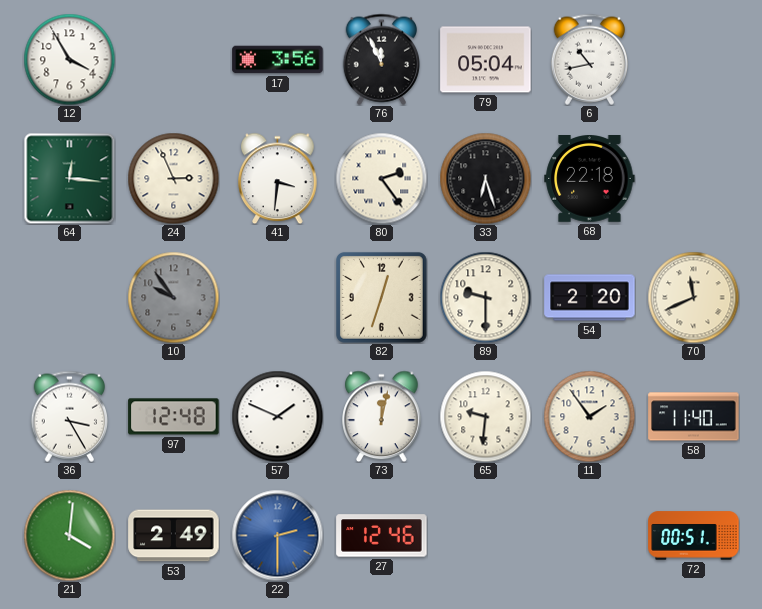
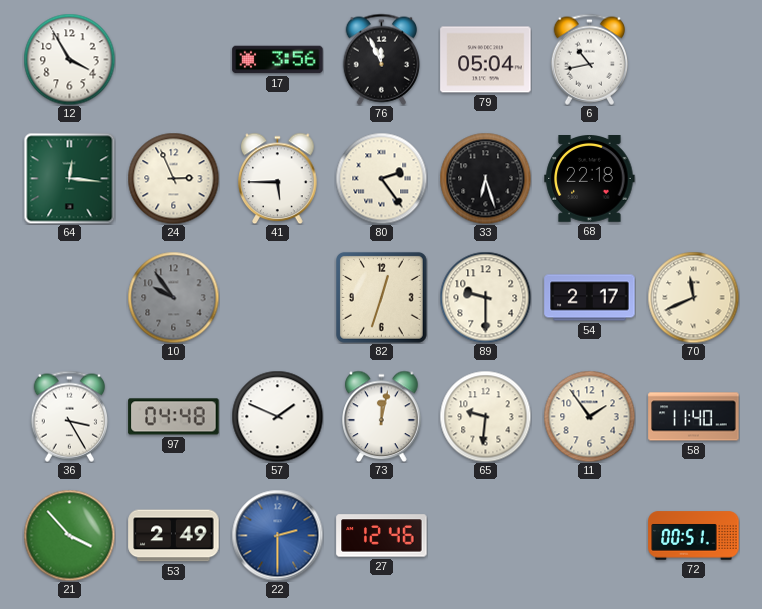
41: 3:31 -> 5:45
54: 2:20 -> 2:17
97: 12:48 -> 04:48
21: 4:01 -> 3:53
